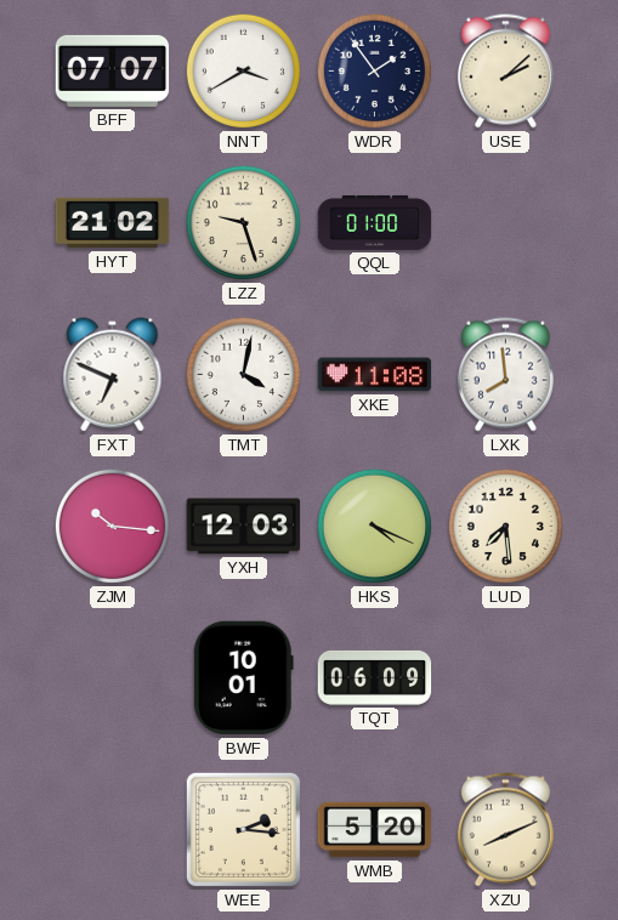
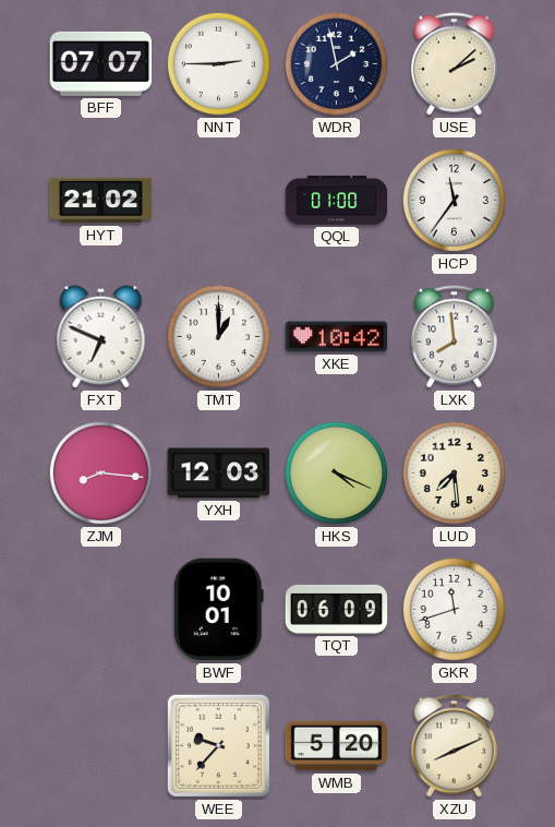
NNT: 3:40 -> 2:45
WDR: 1:54 -> 1:58
LZZ: 9:27 -> none
HCP: none -> 11:36
TMT: 4:02 -> 1:00
XKE: 11:08 -> 10:42
ZJM: 10:16 -> 8:16
GKR: none -> 11:42
WEE: 2:16 -> 9:37
